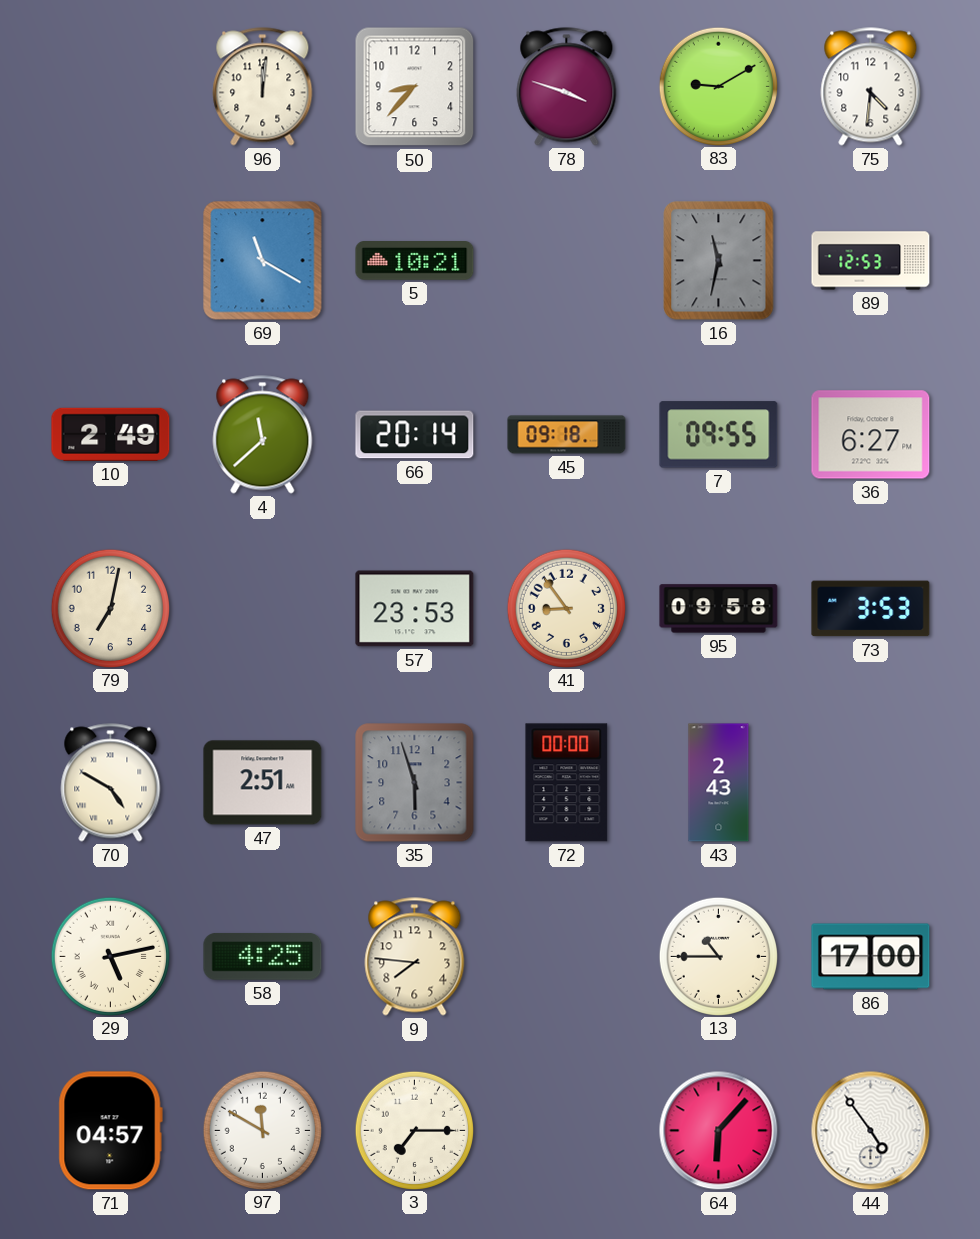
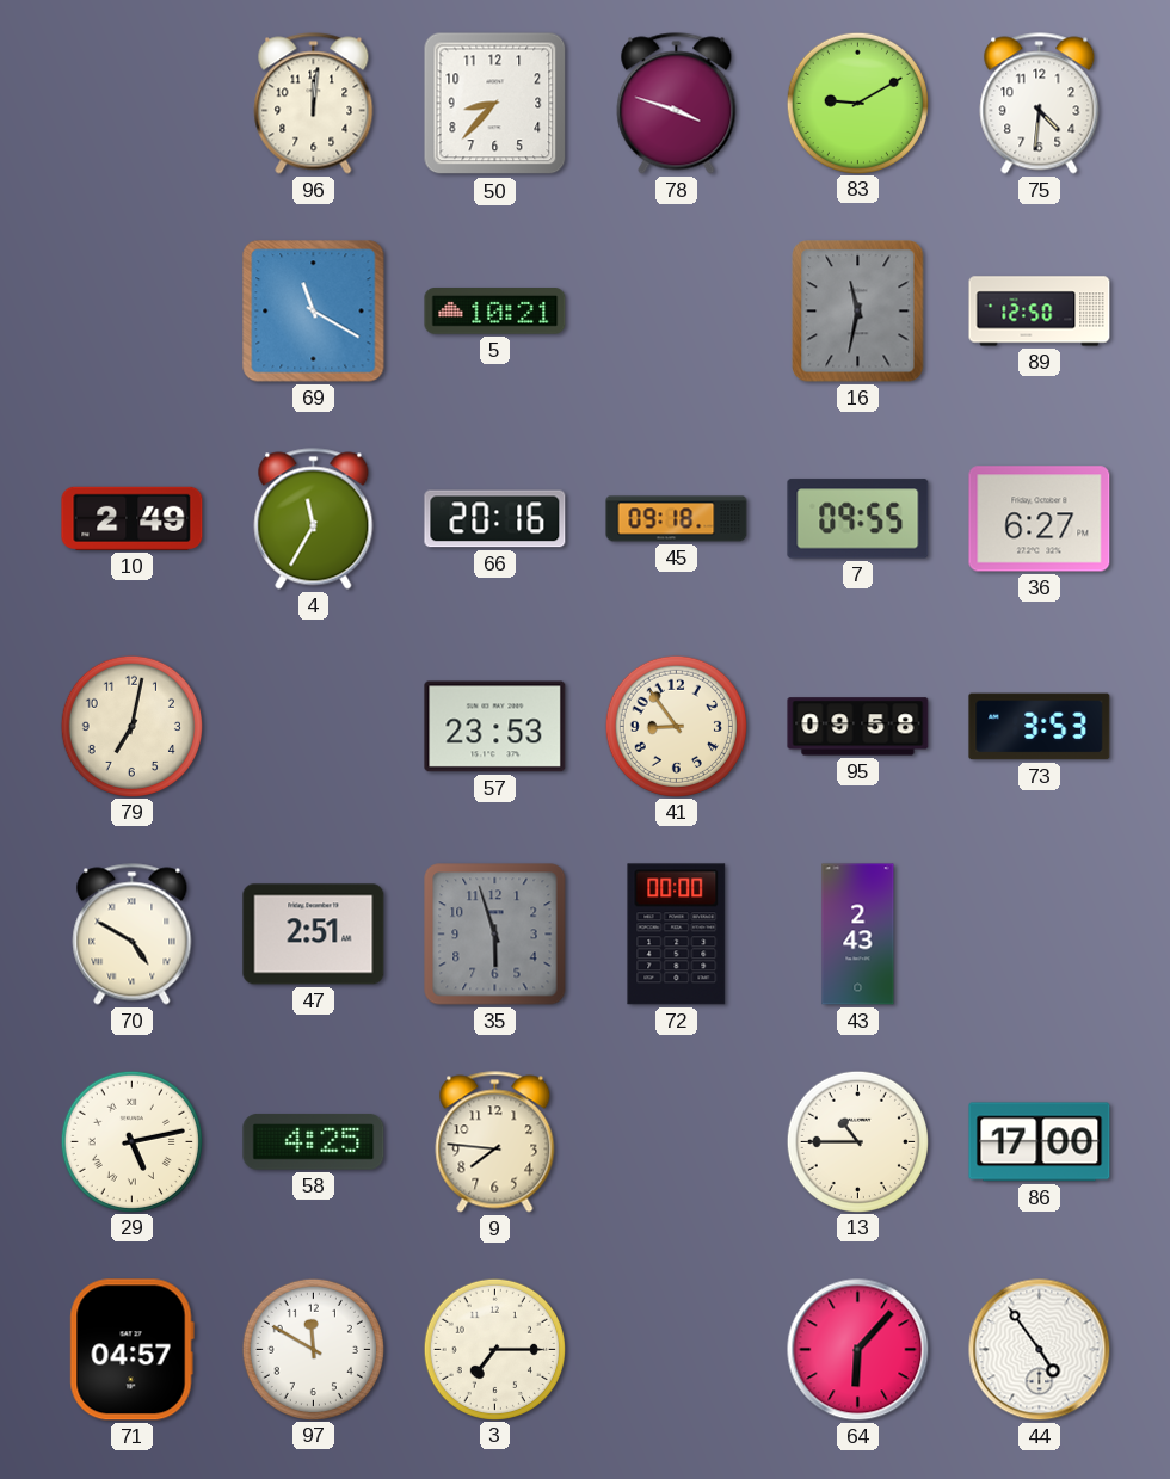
89: 12:53 -> 12:50
4: 11:38 -> 11:35
66: 20:14 -> 20:16
